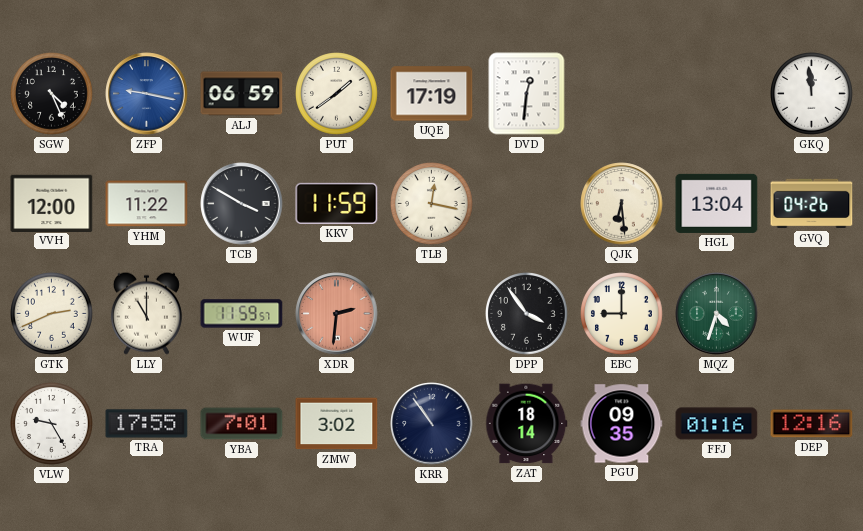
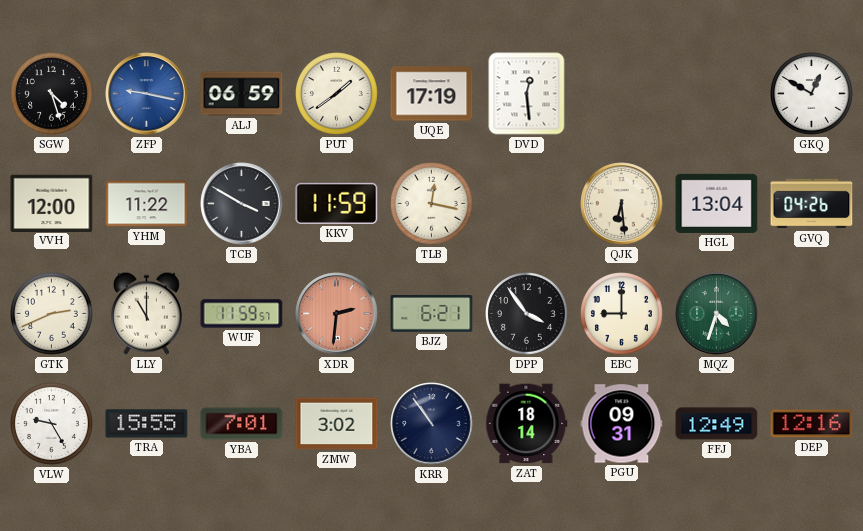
SGW: 4:26 -> 4:27
DVD: 12:31 -> 12:29
GKQ: 11:59 -> 12:50
BJZ: none -> 6:21
TRA: 17:55 -> 15:55
PGU: 09:35 -> 09:31
FFJ: 01:16 -> 12:49
